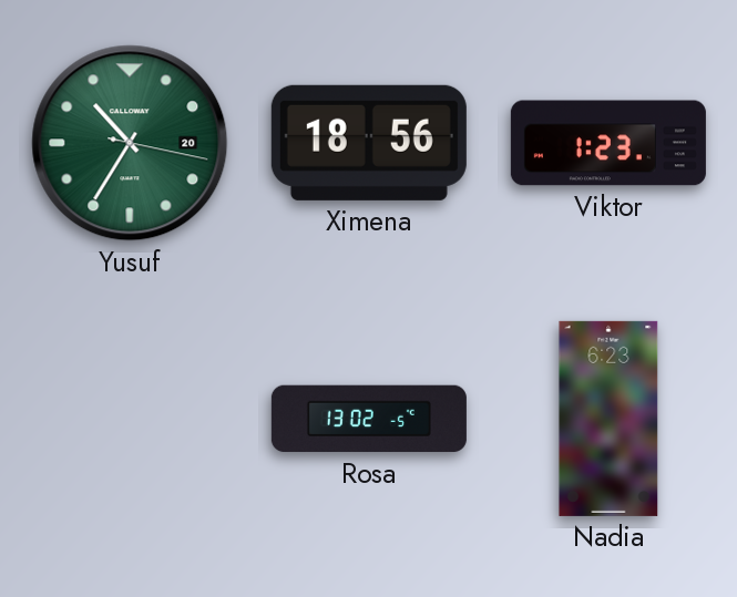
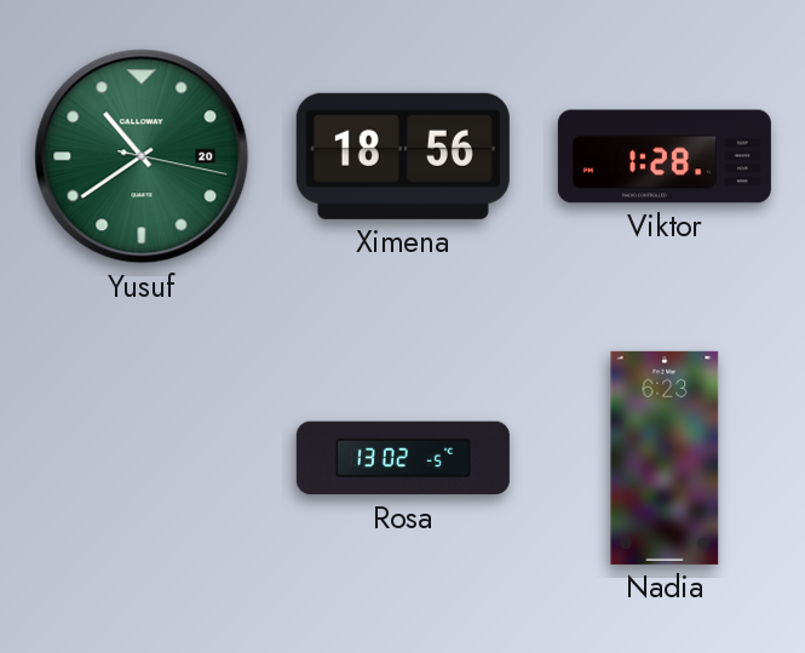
Yusuf: 10:35 -> 10:39
Viktor: 1:23 -> 1:28
